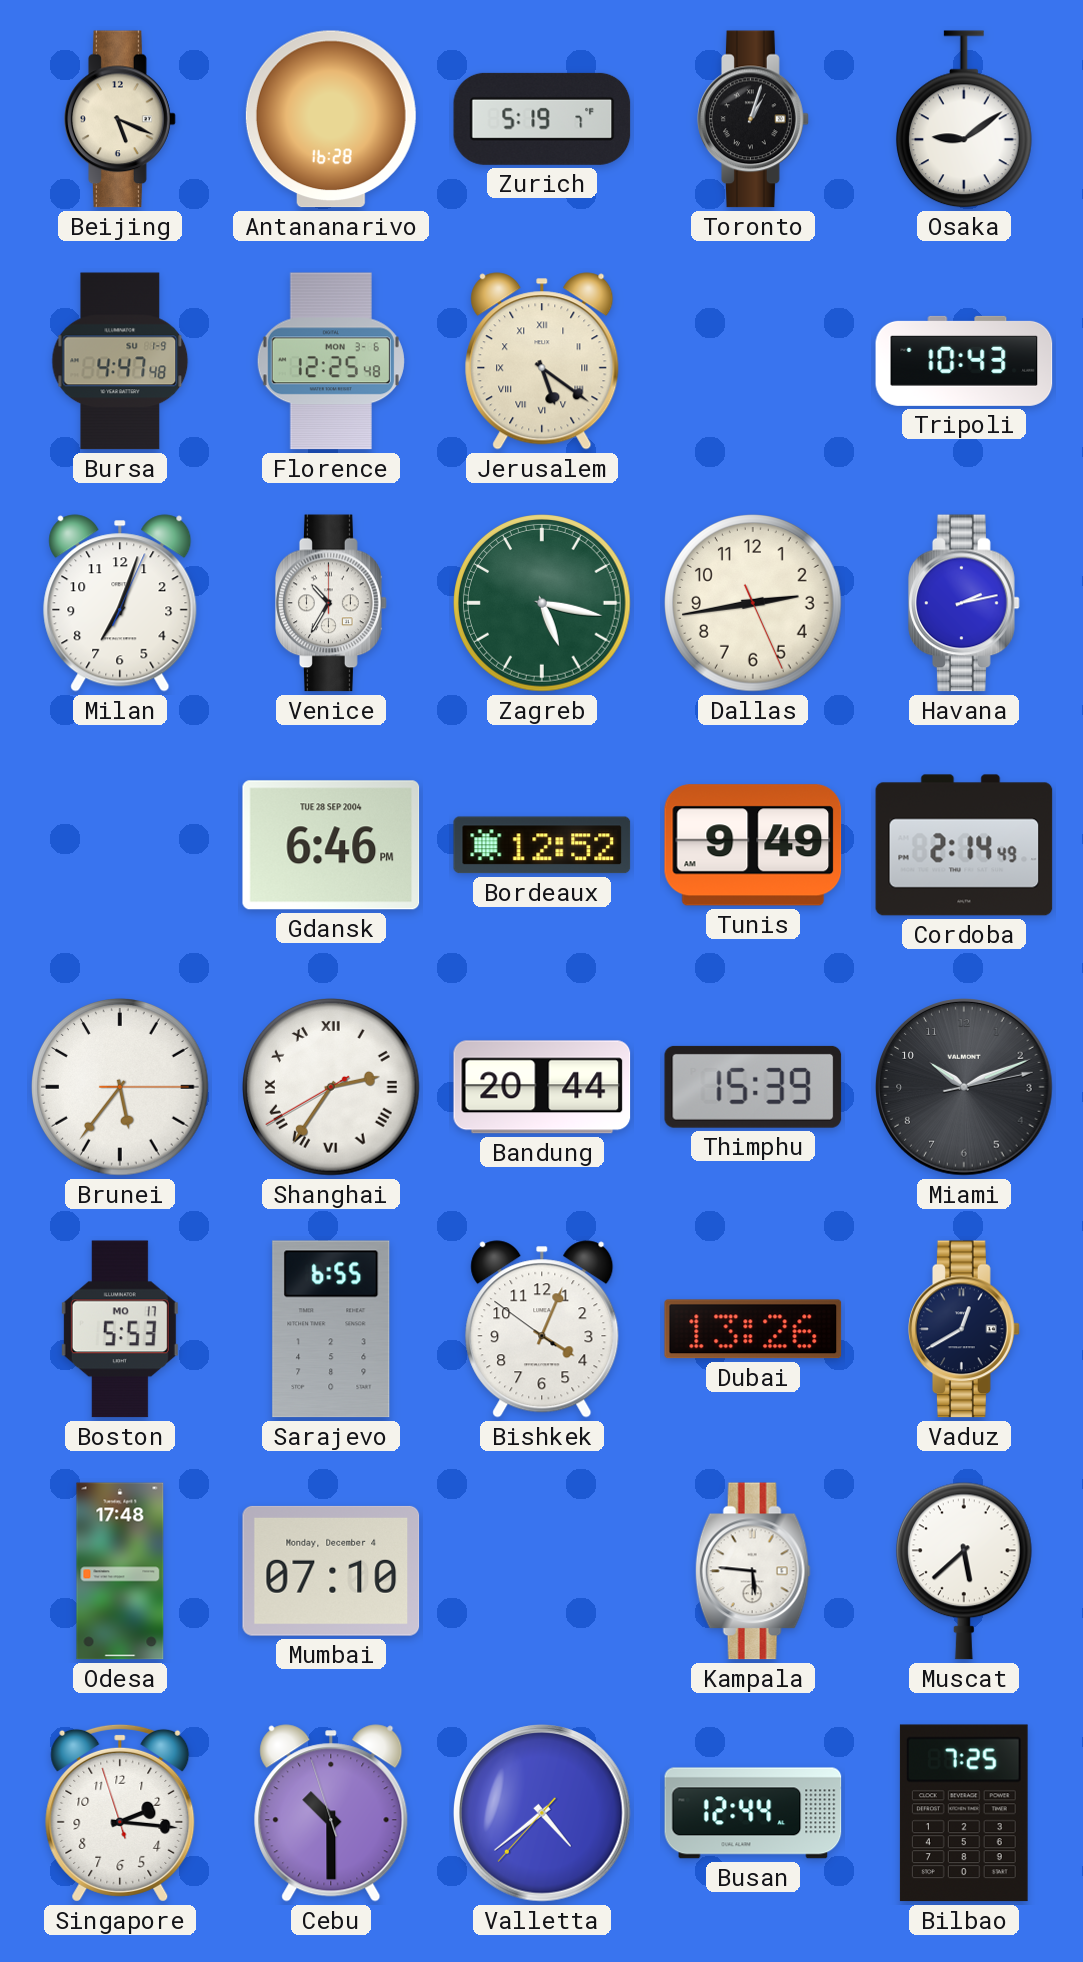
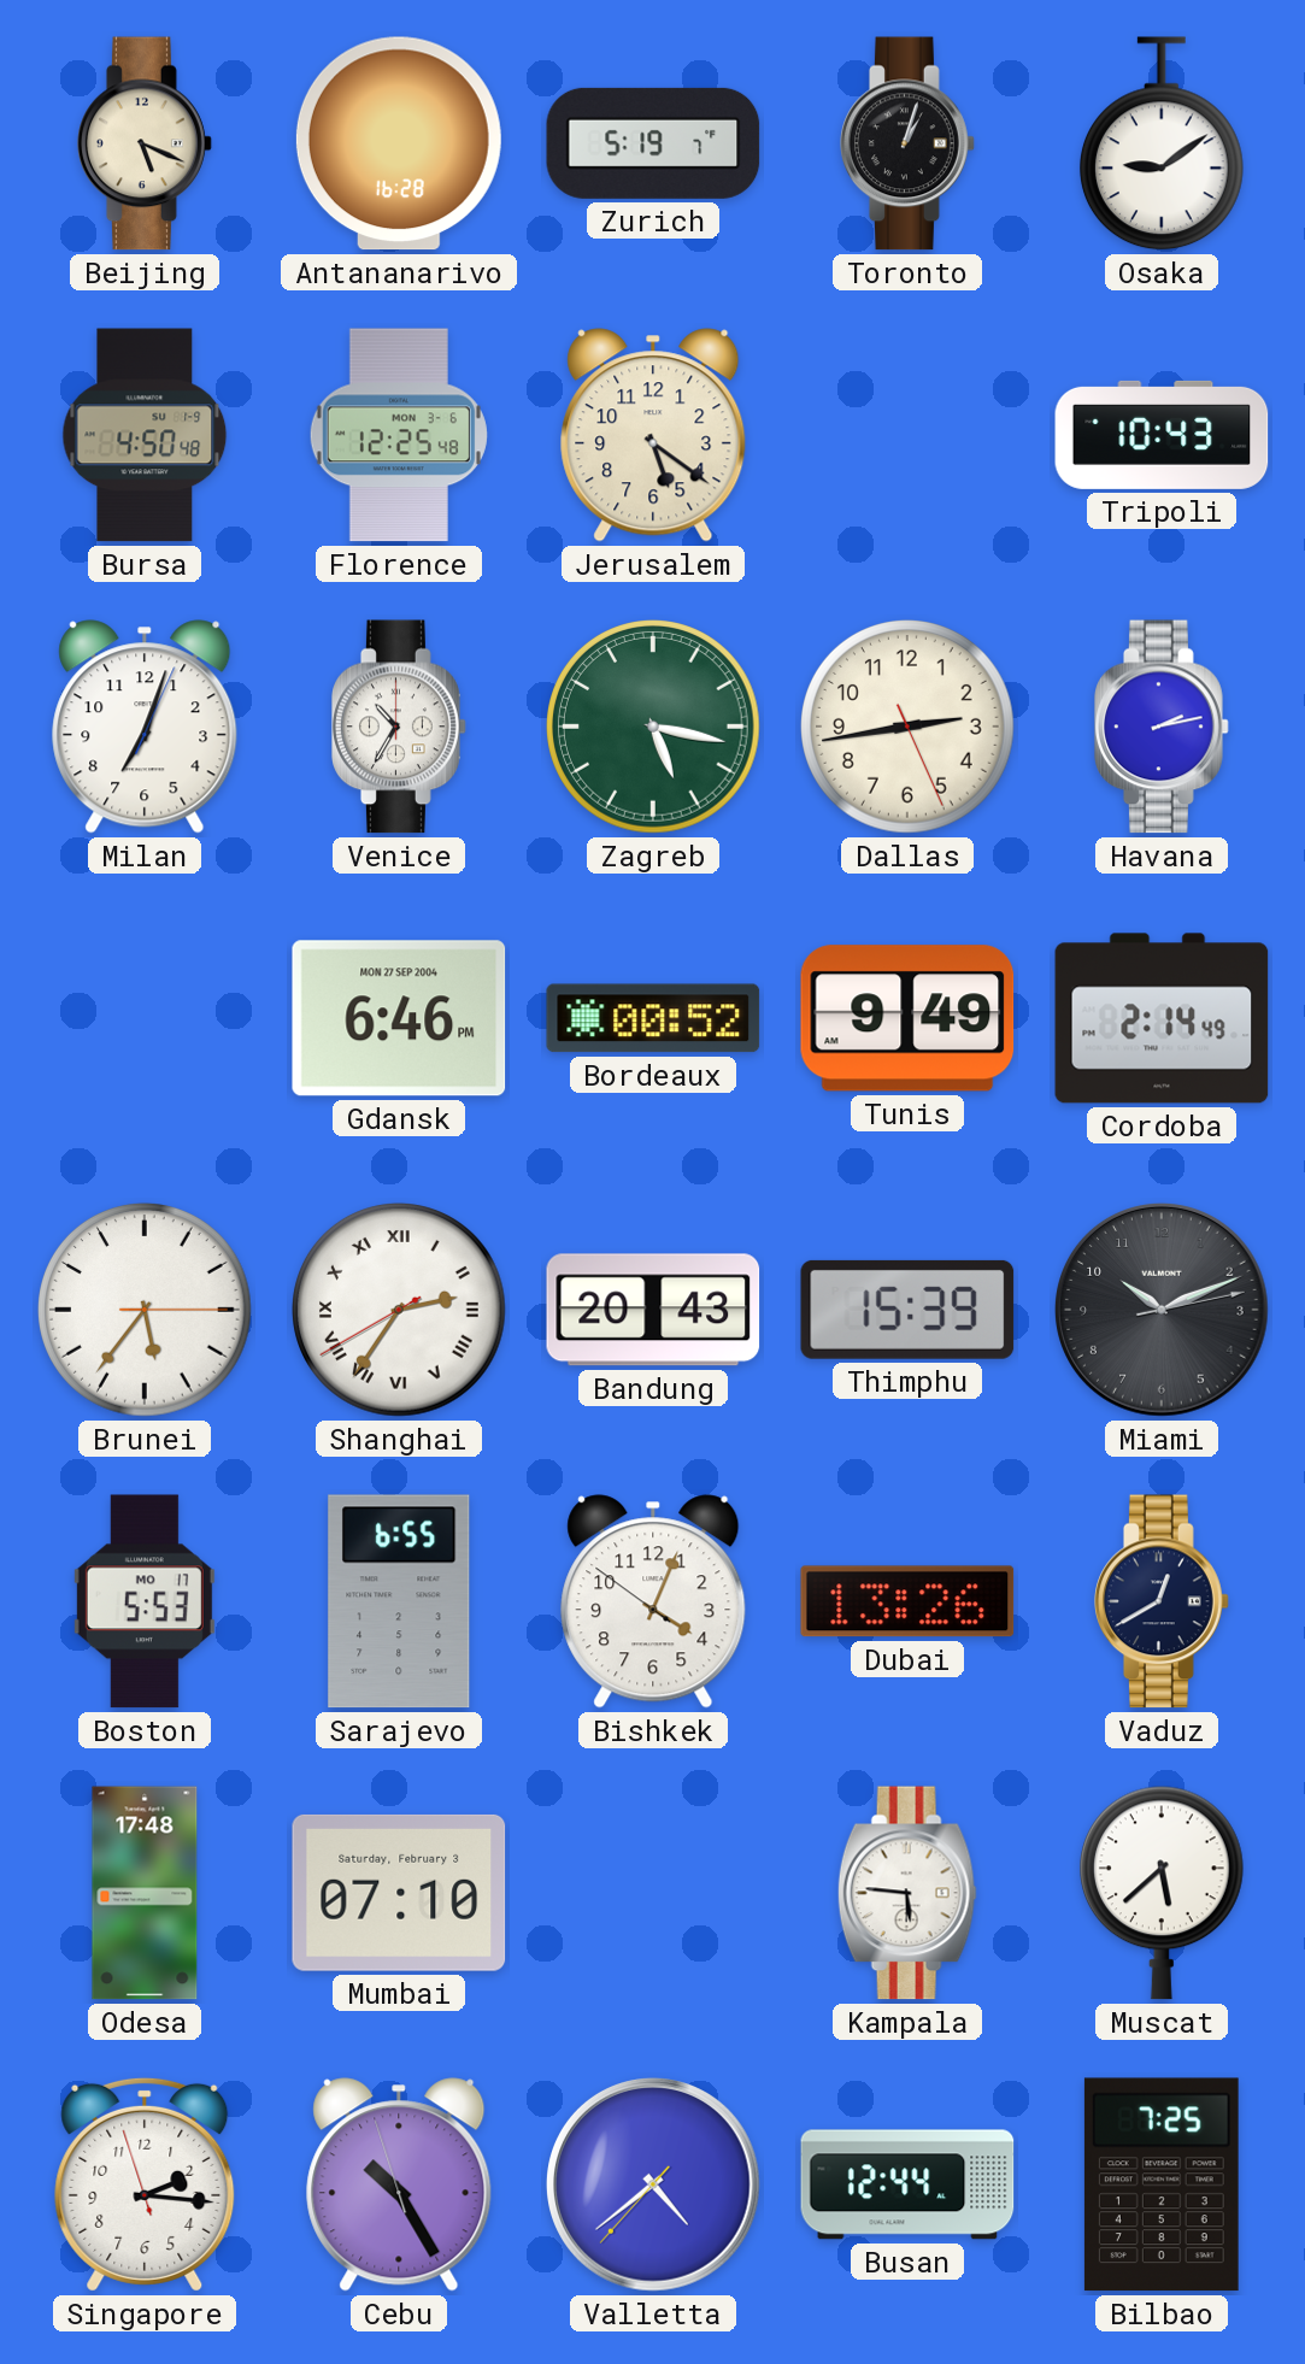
Bursa: 4:47 -> 4:50
Jerusalem numerals: Roman -> Arabic
Gdansk date: TUE 28 SEP 2004 -> MON 27 SEP 2004
Bordeaux: 12:52 -> 00:52
Bandung: 20:44 -> 20:43
Mumbai date: Monday, December 4 -> Saturday, February 3
Cebu: 10:29 -> 10:24
